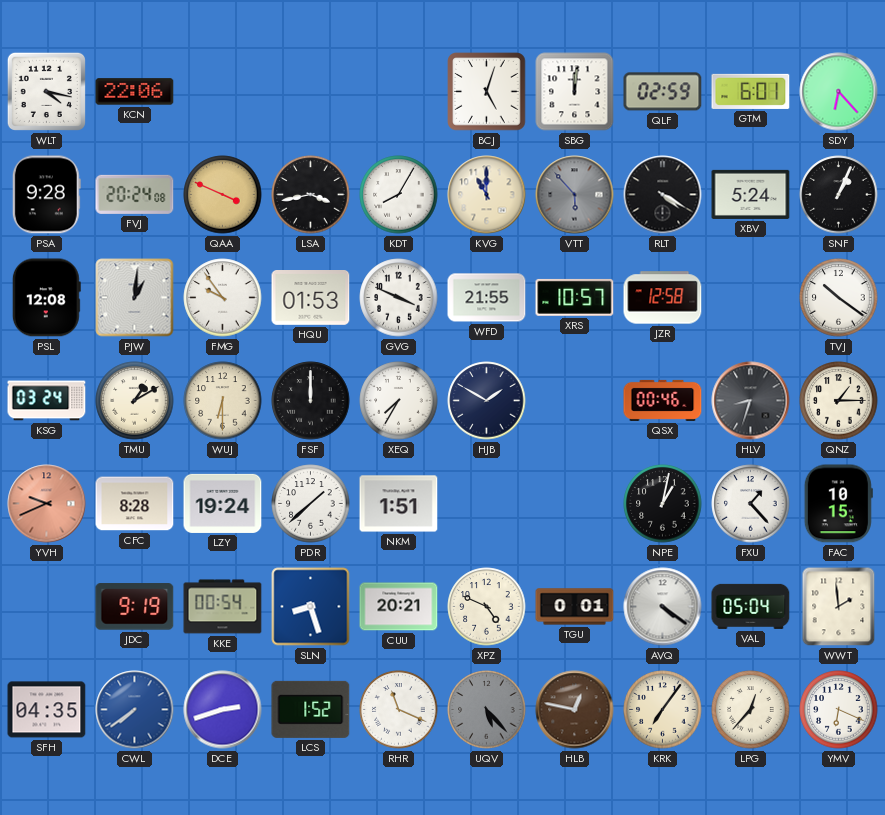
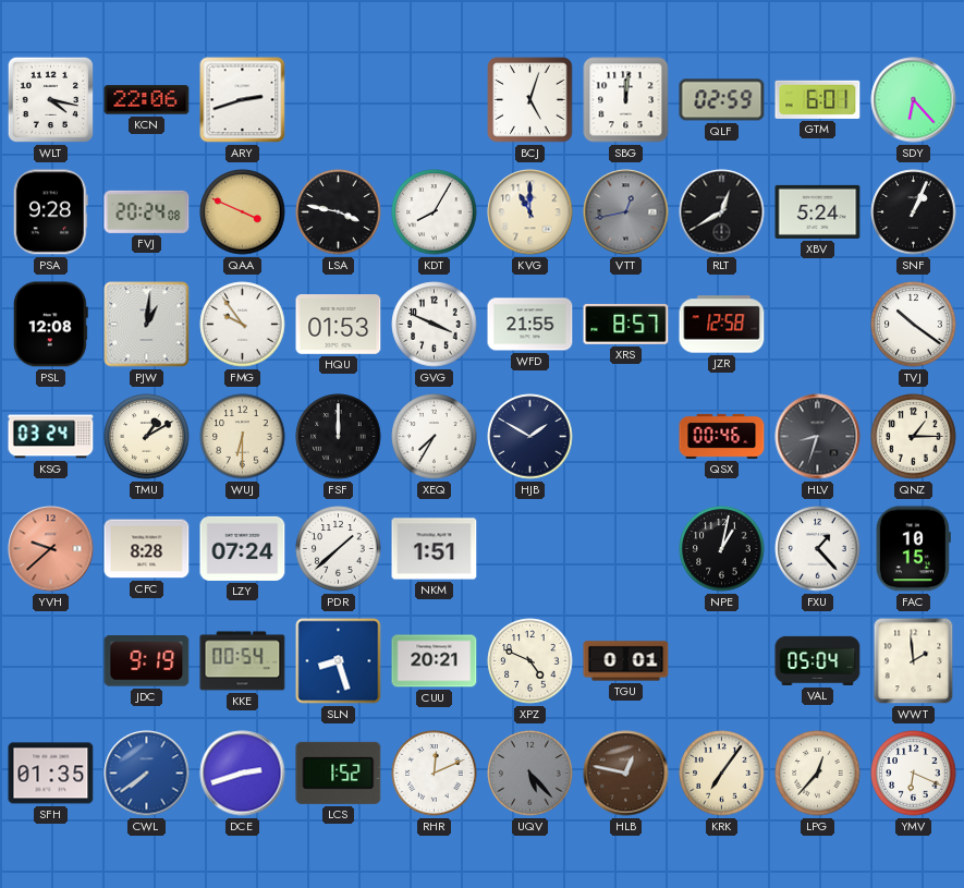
ARY: none -> 2:42
LSA: 3:43 -> 3:47
VTT: 5:53 -> 12:43
RLT: 4:20 -> 12:40
XRS: 10:57 -> 8:57
YVH: 9:41 -> 9:38
LZY: 19:24 -> 07:24
AVQ: 4:21 -> none
SFH: 04:35 -> 01:35
RHR: 11:19 -> 12:11
